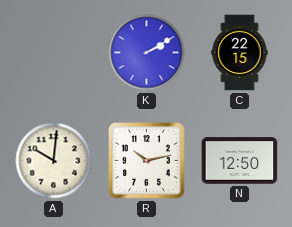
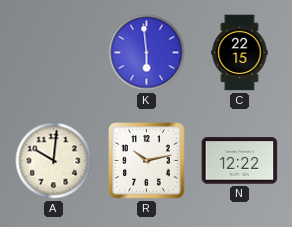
K: 2:10 -> 5:59
N: 12:50 -> 12:22
